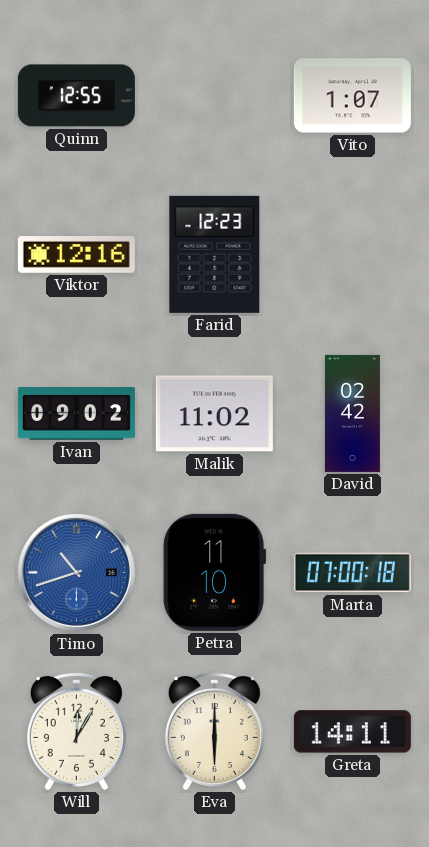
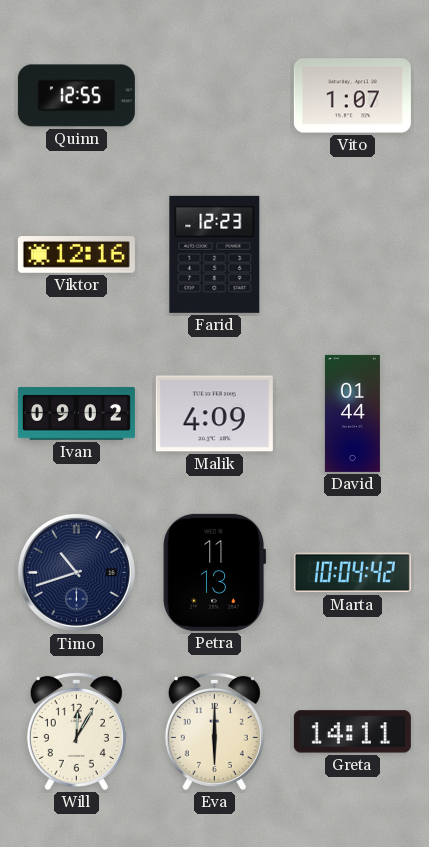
Malik: 11:02 -> 4:09
David: 02:42 -> 01:44
Timo dial: blue -> navy
Petra: 11:10 -> 11:13
Marta: 07:00 -> 10:04
